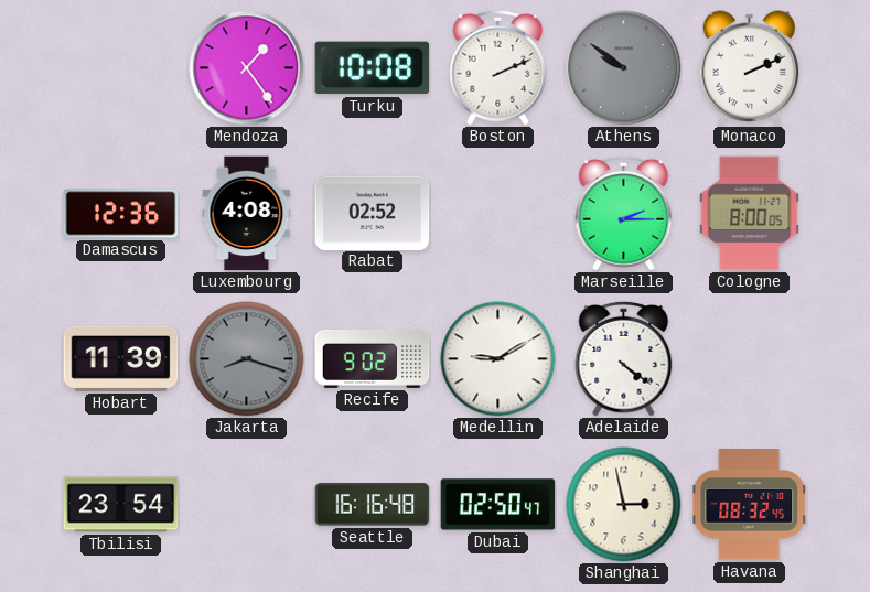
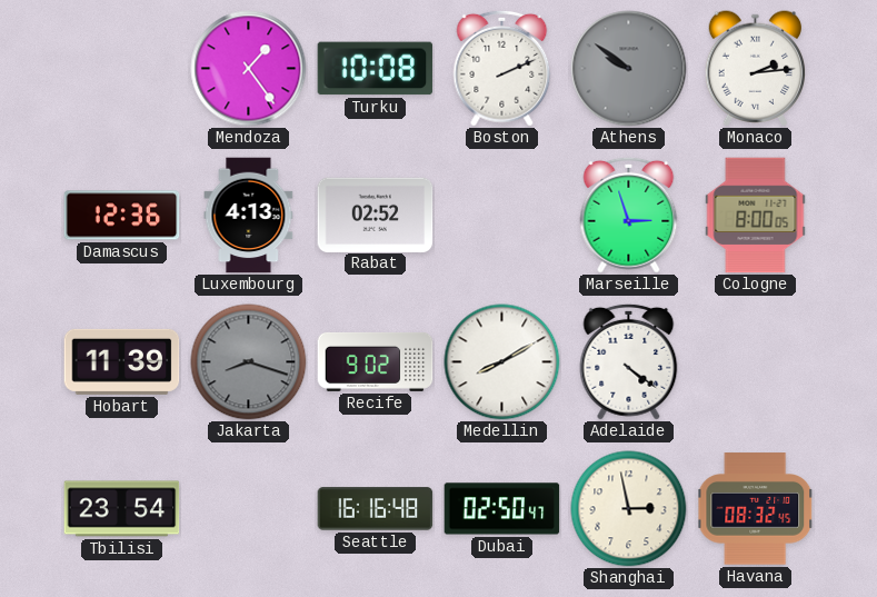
Monaco: 2:11 -> 2:14
Luxembourg: 4:08 -> 4:13
Marseille: 2:15 -> 2:57
Medellin: 9:10 -> 8:10
